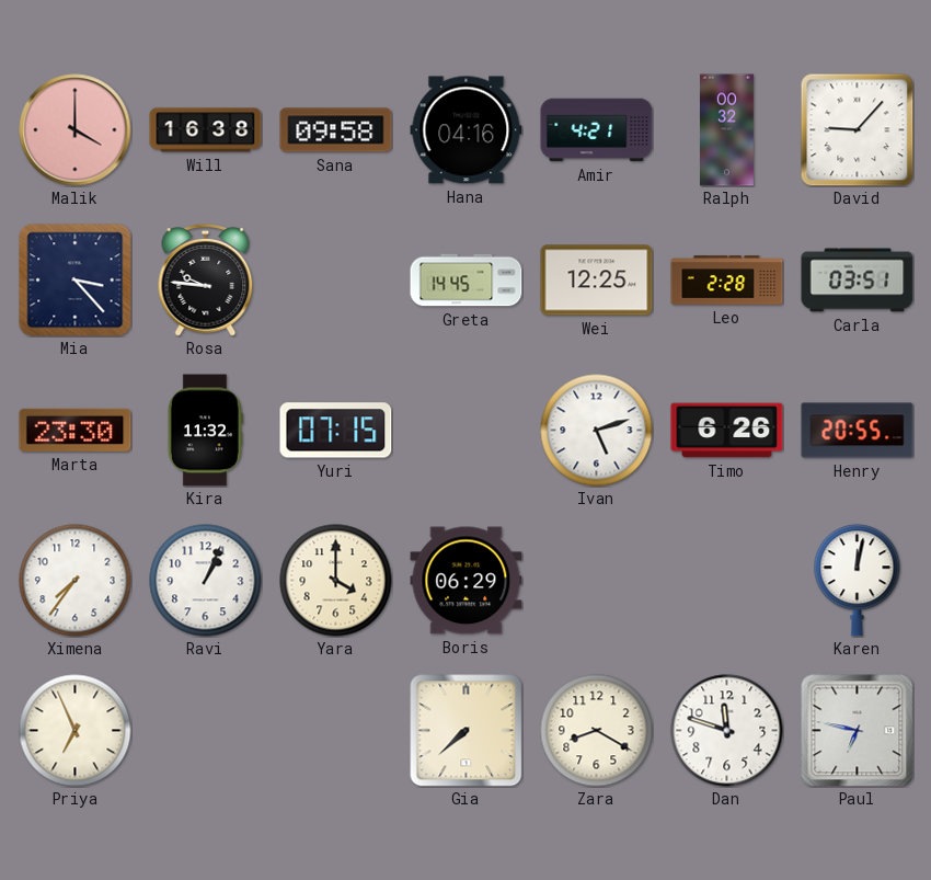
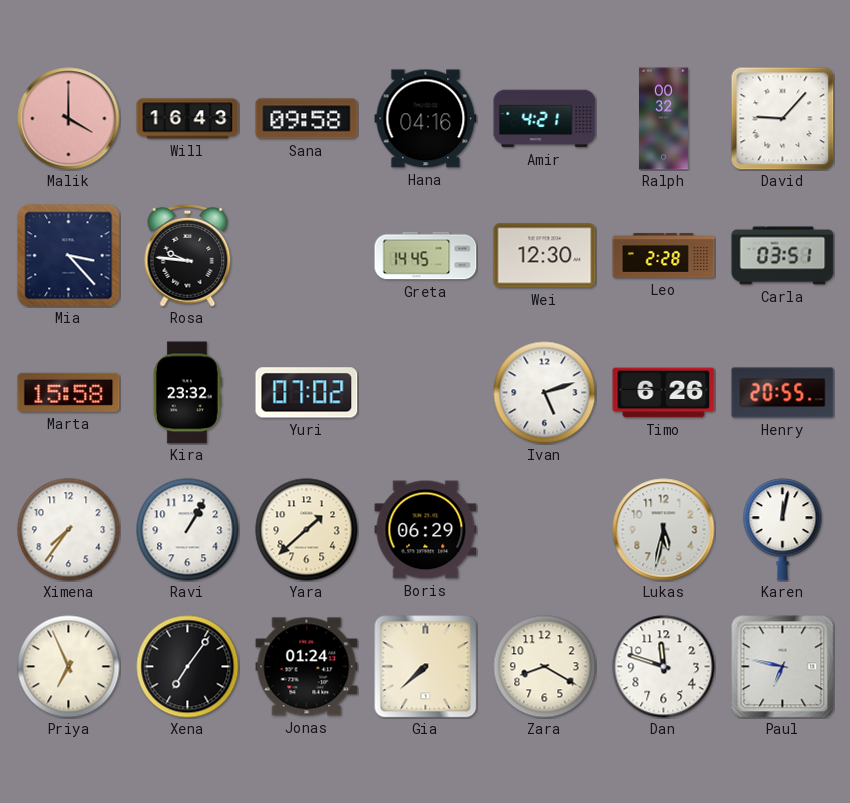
Will: 16:38 -> 16:43
Wei: 12:25 -> 12:30
Marta: 23:30 -> 15:58
Kira: 11:32 -> 23:32
Yuri: 07:15 -> 07:02
Ravi: 1:04 -> 1:05
Yara: 4:00 -> 1:38
Lukas: none -> 5:32
Xena: none -> 7:06
Jonas: none -> 01:24
